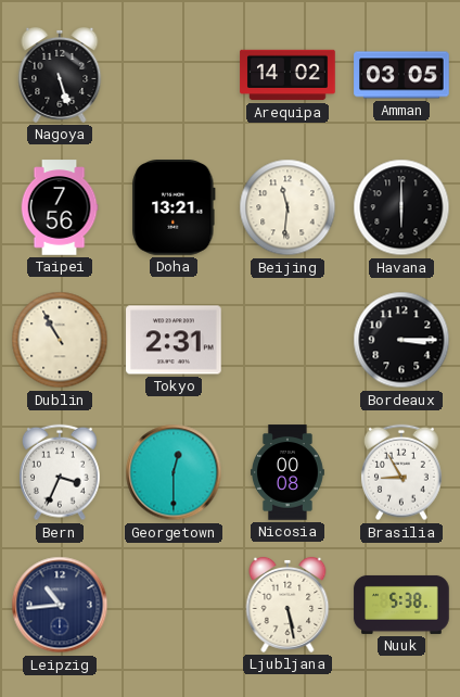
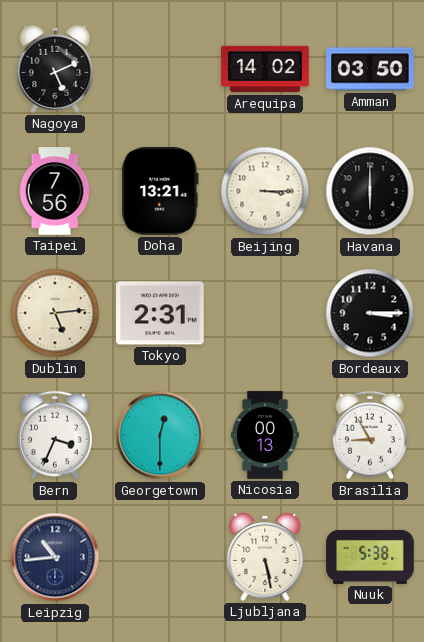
Nagoya: 5:27 -> 5:11
Amman: 03:05 -> 03:50
Beijing: 11:31 -> 3:15
Dublin: 10:55 -> 5:14
Nicosia: 00:08 -> 00:13
